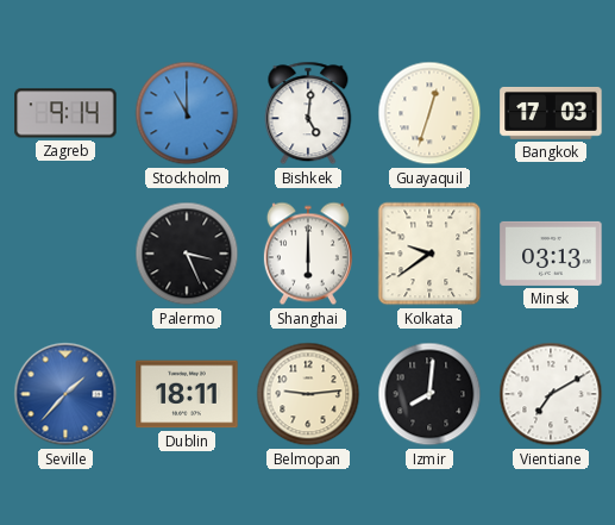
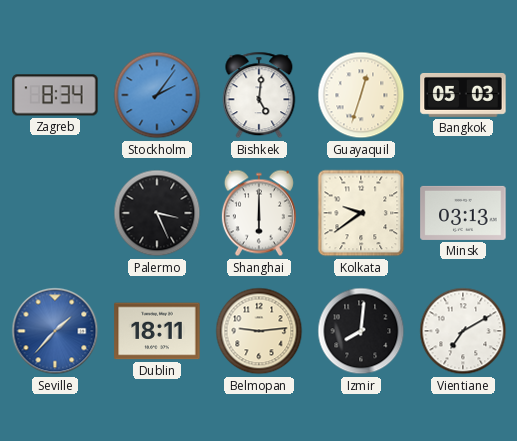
Zagreb: 9:14 -> 8:34
Stockholm: 11:00 -> 2:06
Bangkok: 17:03 -> 05:03
